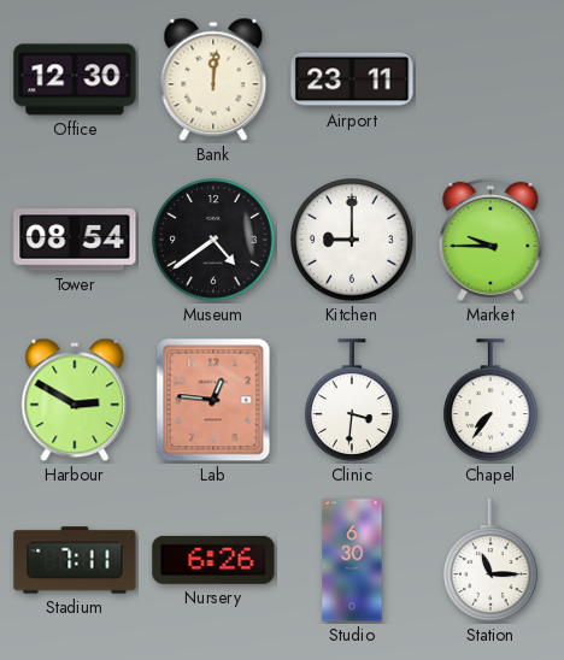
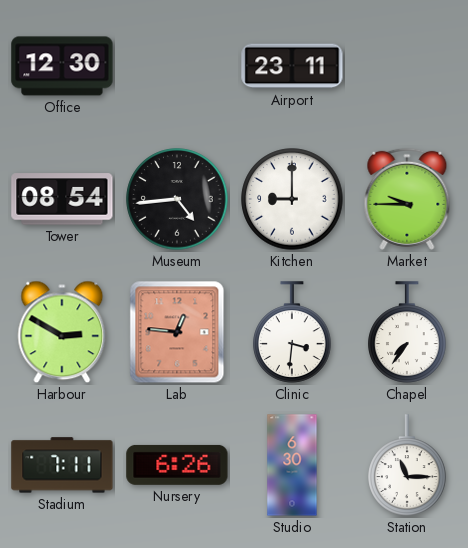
Bank: 12:01 -> none
Museum: 4:39 -> 4:44
